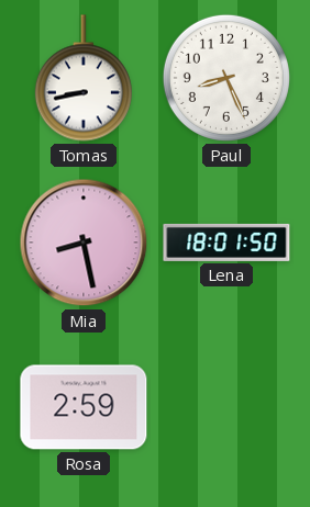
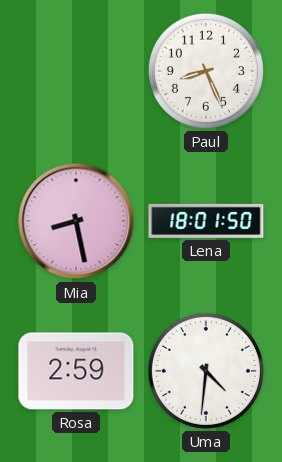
Tomas: 8:43 -> none
Uma: none -> 4:31
